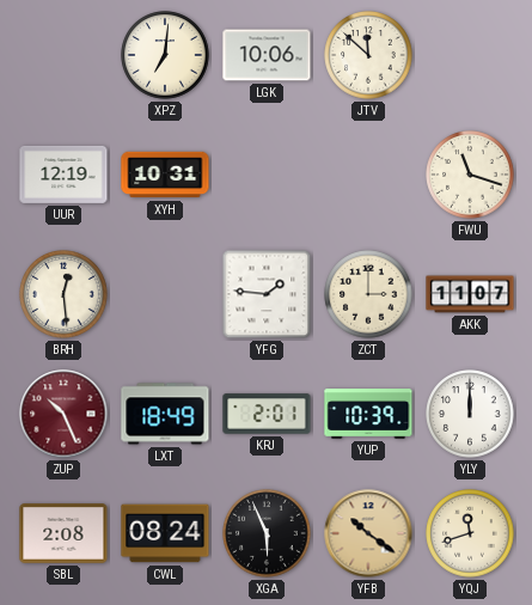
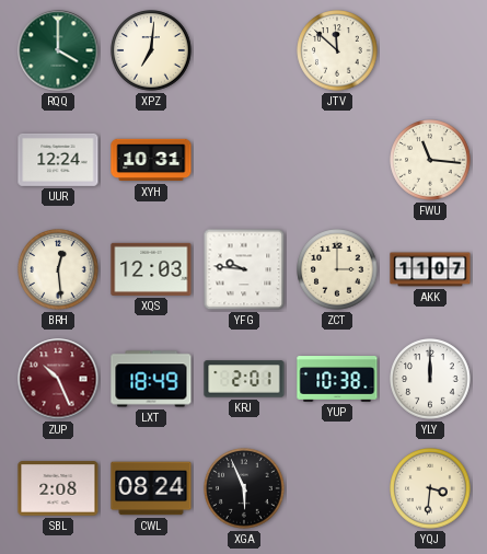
RQQ: none -> 4:00
LGK: 10:06 -> none
UUR: 12:19 -> 12:24
FWU: 11:18 -> 11:16
XQS: none -> 12:03
YFG: 1:46 -> 9:46
YUP: 10:39 -> 10:38
YFB: 10:21 -> none
YQJ: 11:42 -> 3:31
